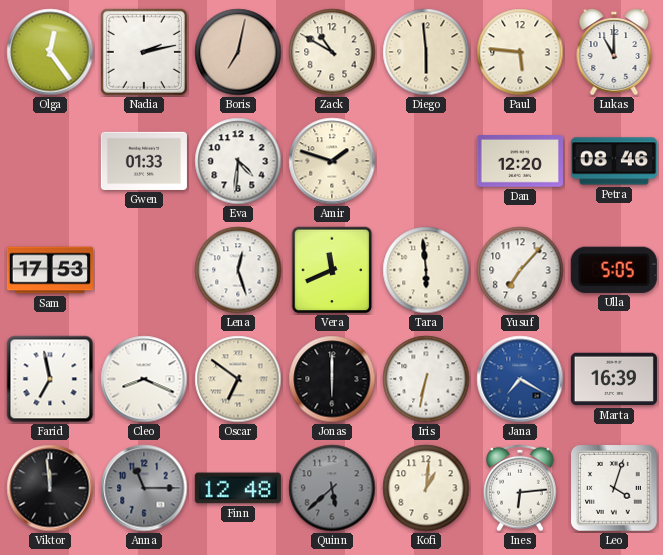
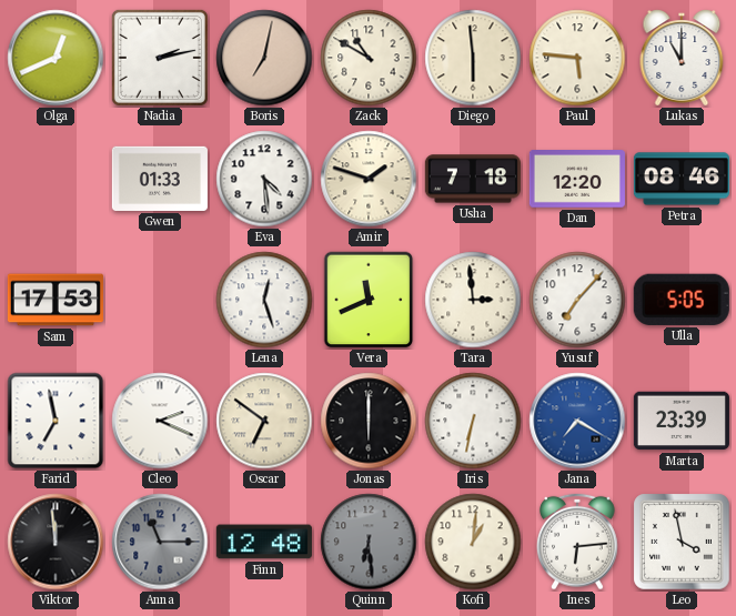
Olga: 12:24 -> 12:41
Eva: 4:31 -> 4:29
Usha: none -> 7:18
Tara: 5:59 -> 2:59
Cleo: 8:19 -> 2:19
Marta: 16:39 -> 23:39
Quinn: 5:38 -> 6:29
Leo: 4:03 -> 3:58
